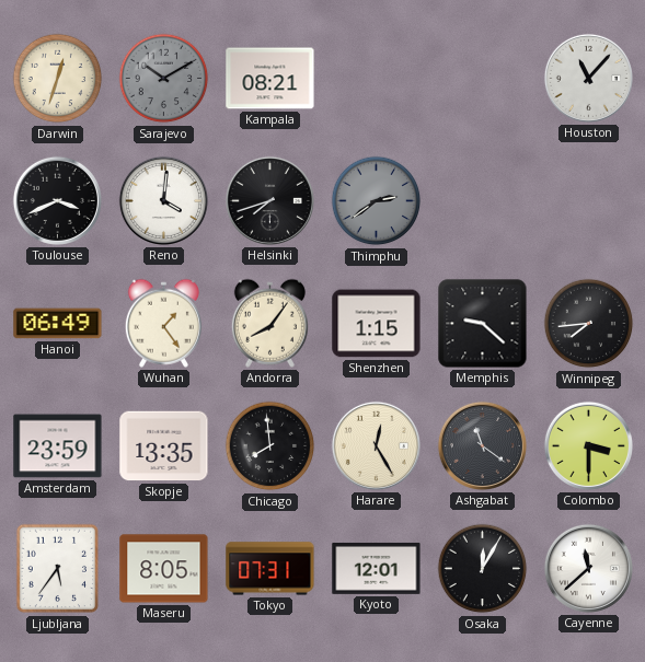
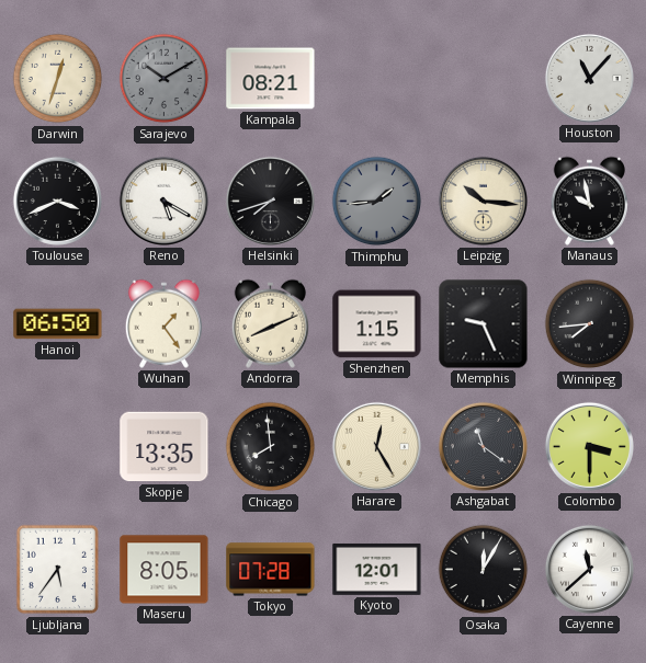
Reno: 4:01 -> 5:20
Thimphu: 2:39 -> 1:44
Leipzig: none -> 10:16
Manaus: none -> 9:58
Hanoi: 06:49 -> 06:50
Andorra: 8:06 -> 8:11
Memphis: 9:22 -> 9:26
Amsterdam: 23:59 -> none
Tokyo: 07:31 -> 07:28
